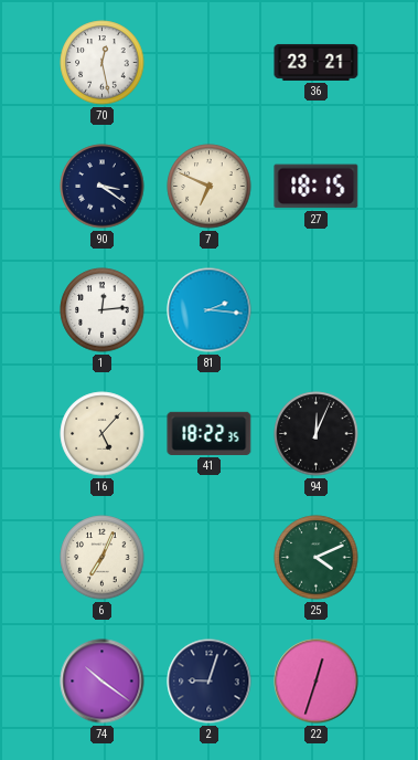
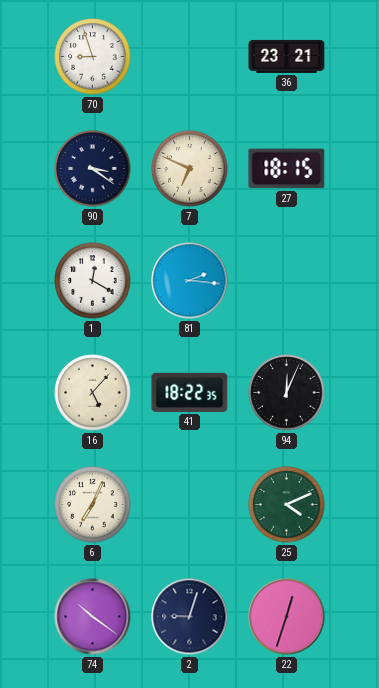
70: 12:28 -> 8:57
1: 12:14 -> 12:20
